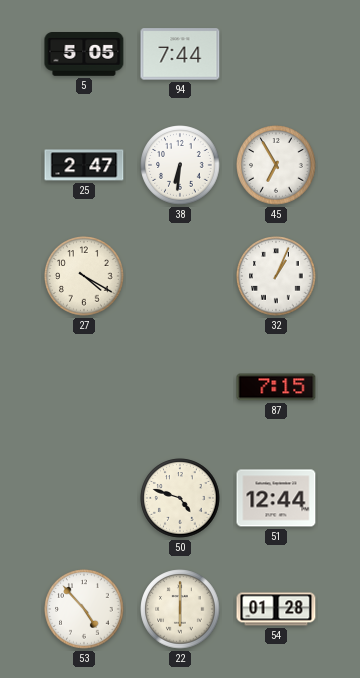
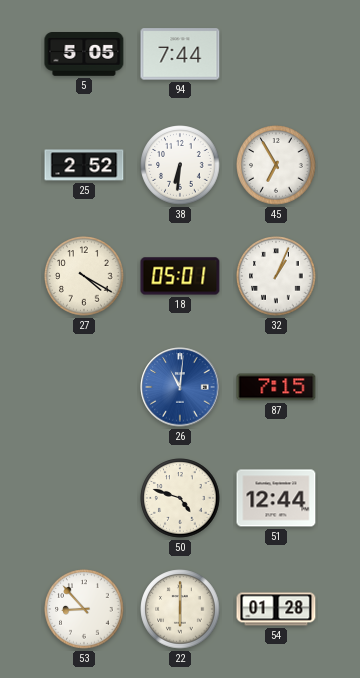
25: 2:47 -> 2:52
18: none -> 05:01
26: none -> 11:01
53: 4:53 -> 8:53
